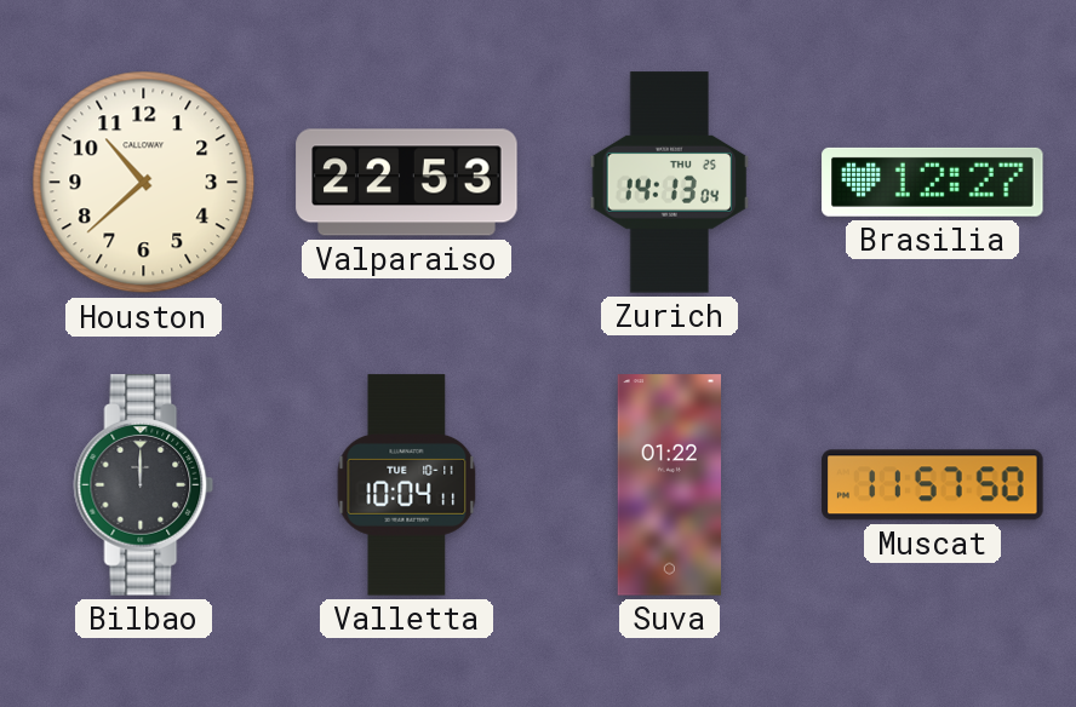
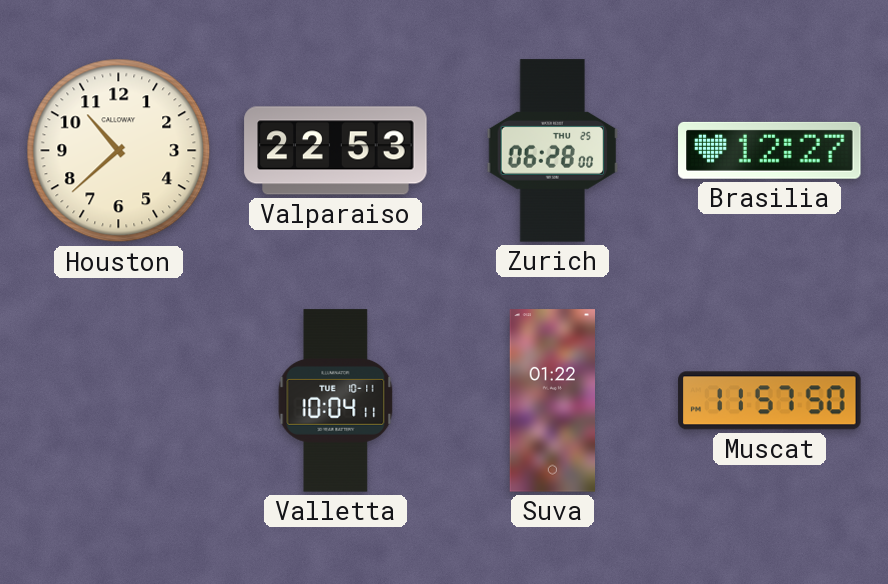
Zurich: 14:13 -> 06:28
Bilbao: 12:00 -> none
